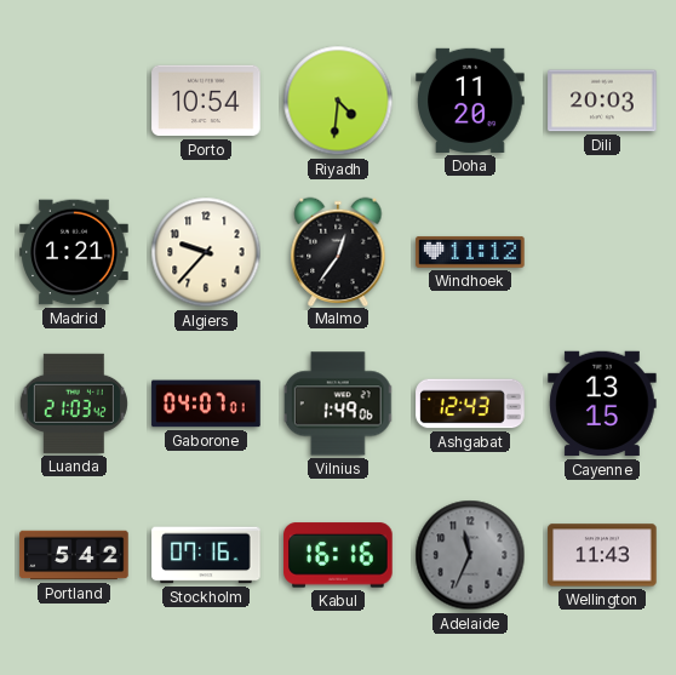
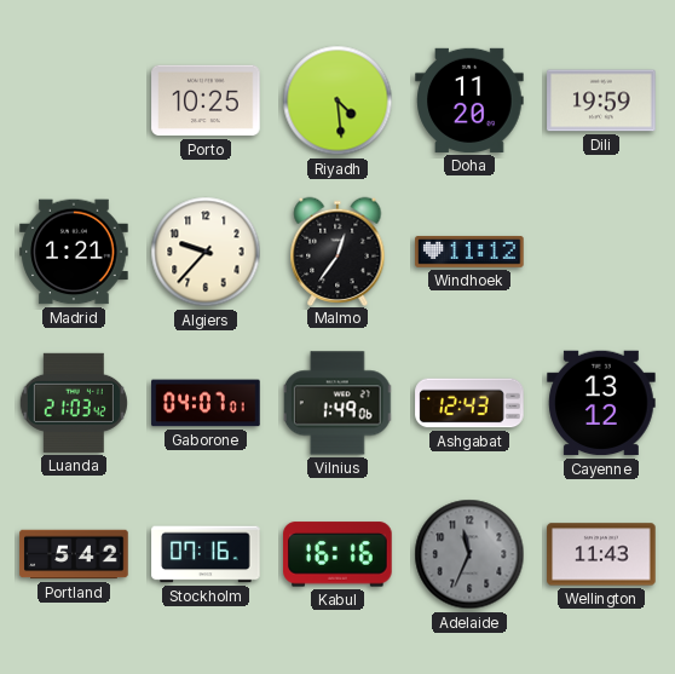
Porto: 10:54 -> 10:25
Riyadh: 4:31 -> 4:29
Dili: 20:03 -> 19:59
Cayenne: 13:15 -> 13:12
